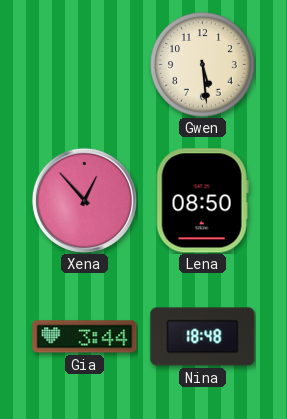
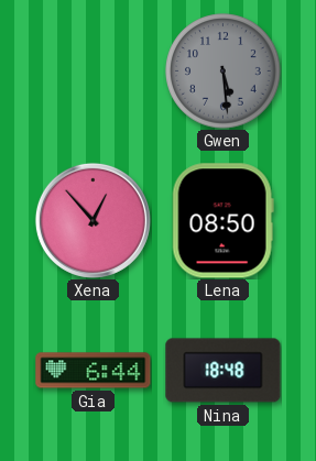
Gwen dial: cream -> grey
Gia: 3:44 -> 6:44
